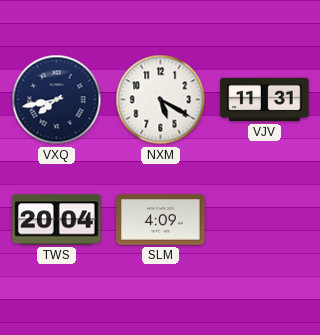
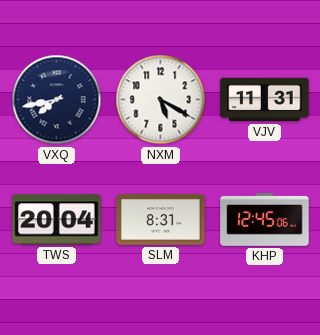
SLM: 4:09 -> 8:31
KHP: none -> 12:45
